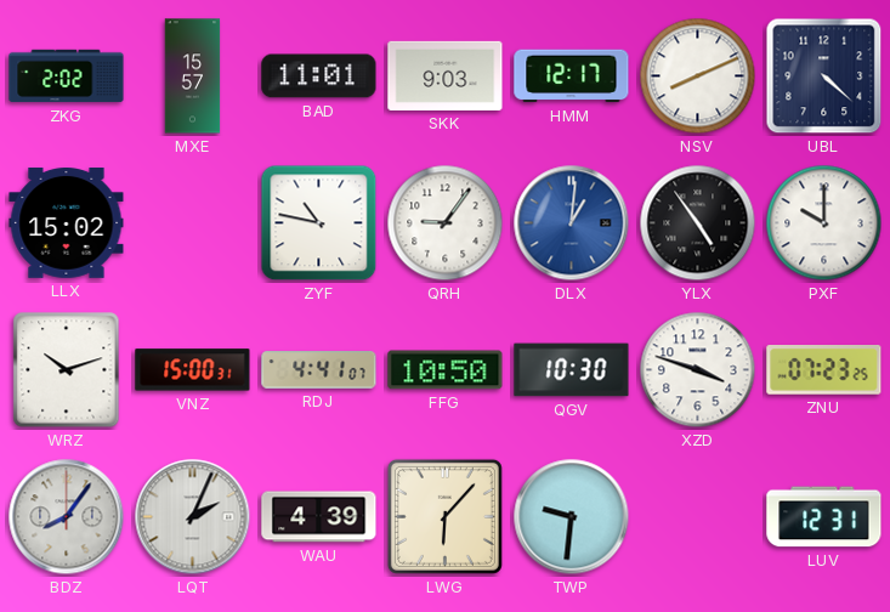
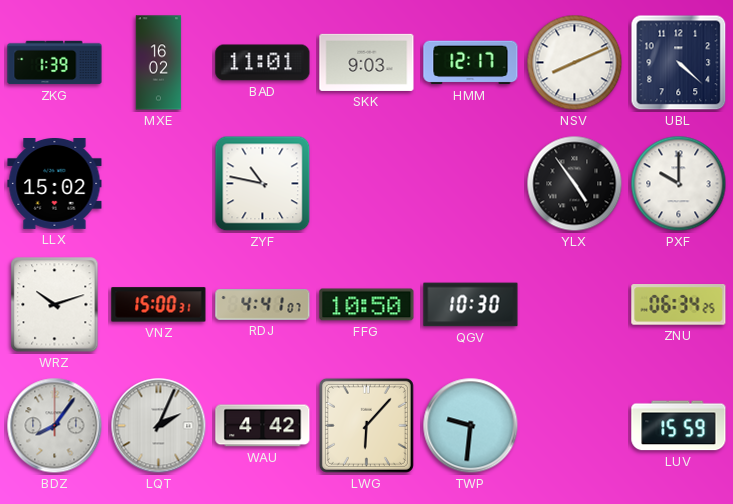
ZKG: 2:02 -> 1:39
MXE: 15:57 -> 16:02
QRH: 9:06 -> none
DLX: 1:01 -> none
XZD: 3:48 -> none
ZNU: 07:23 -> 06:34
WAU: 4:39 -> 4:42
LUV: 12:31 -> 15:59
